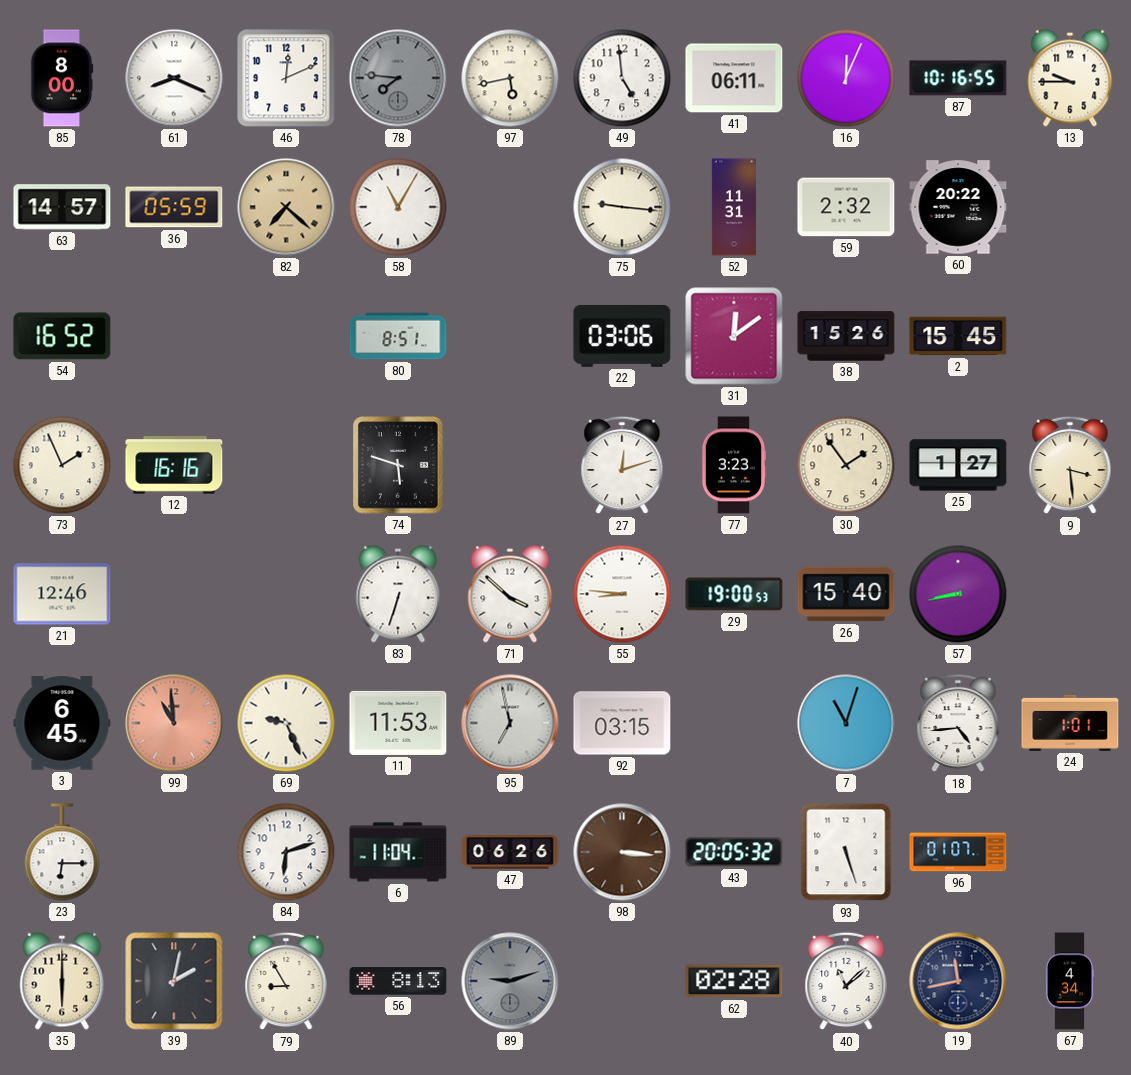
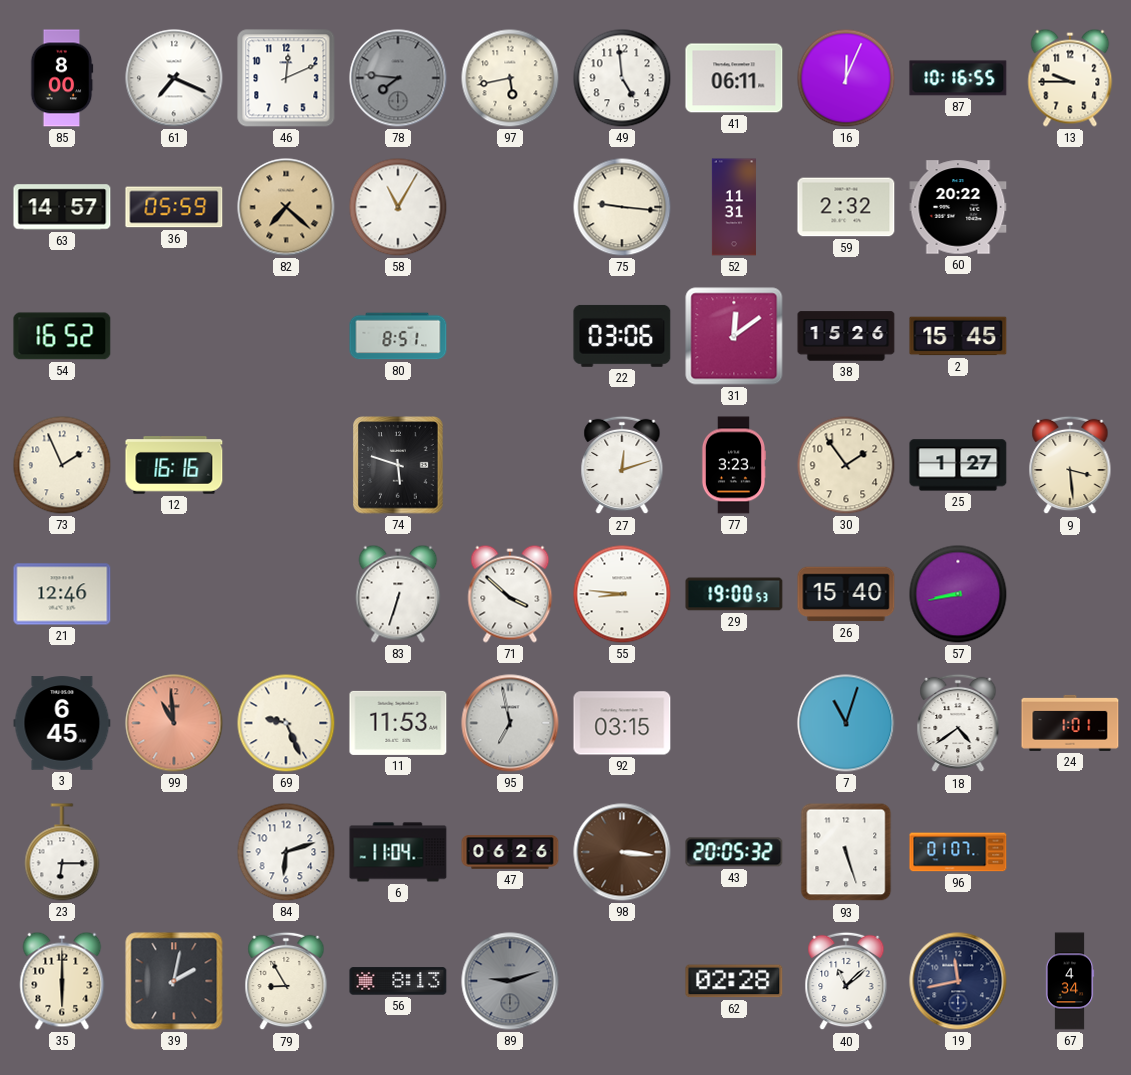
61: 8:19 -> 7:19
18: 4:44 -> 4:39
